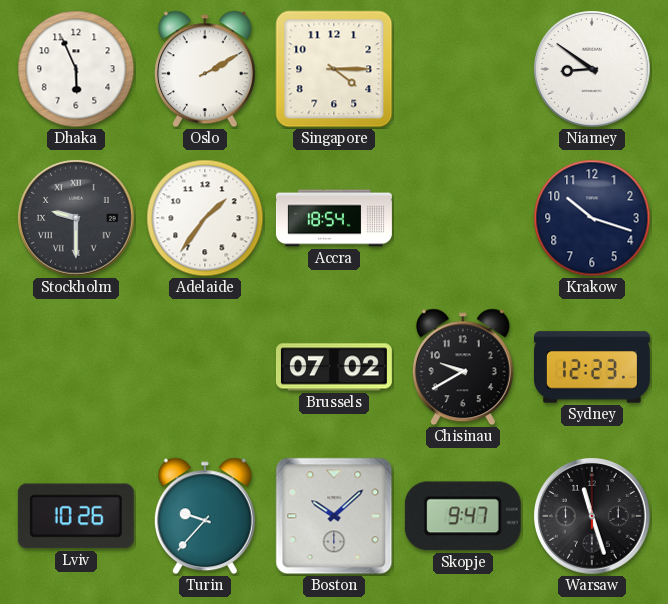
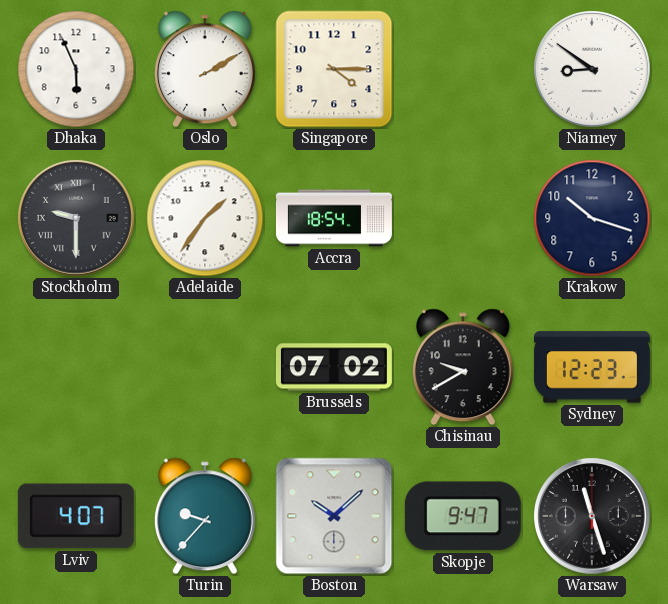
Lviv: 10:26 -> 4:07
